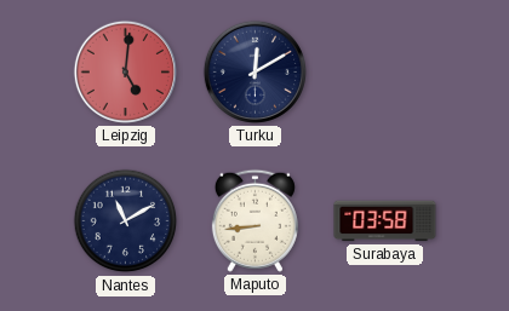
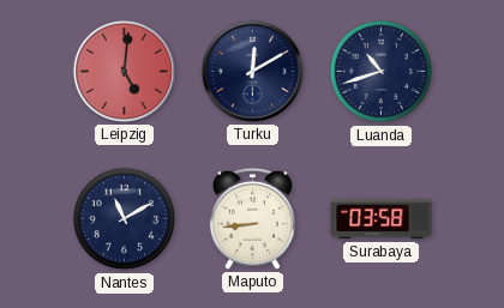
Luanda: none -> 10:42
